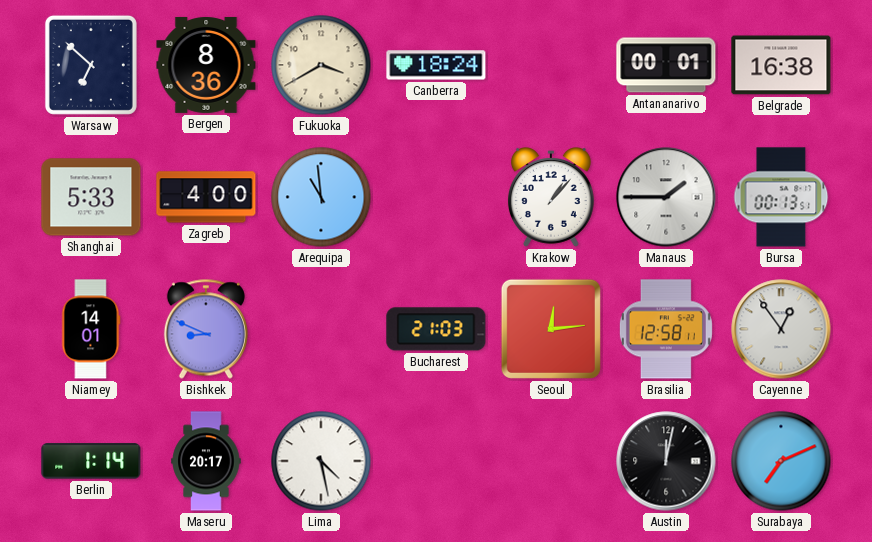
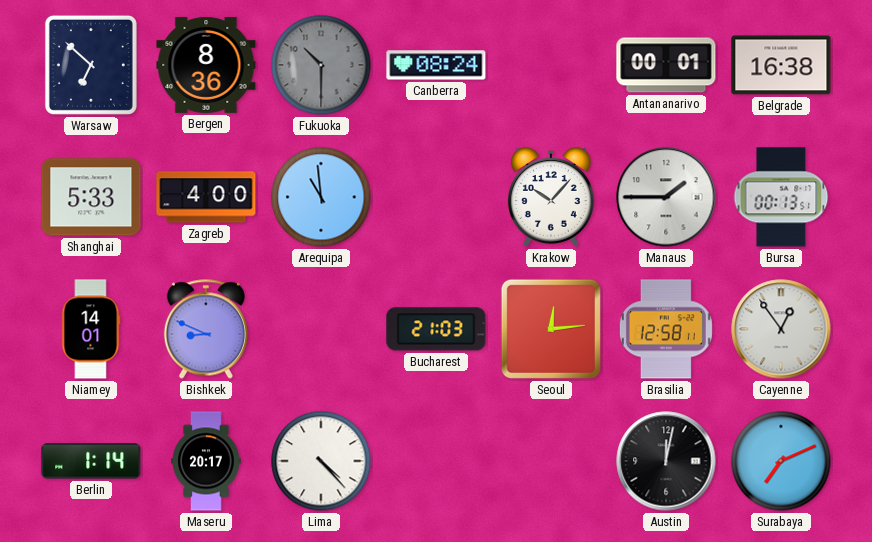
Fukuoka: 3:40 -> 10:30
Fukuoka dial: cream -> grey
Canberra: 18:24 -> 08:24
Krakow: 1:07 -> 10:07
Lima: 4:28 -> 4:23
